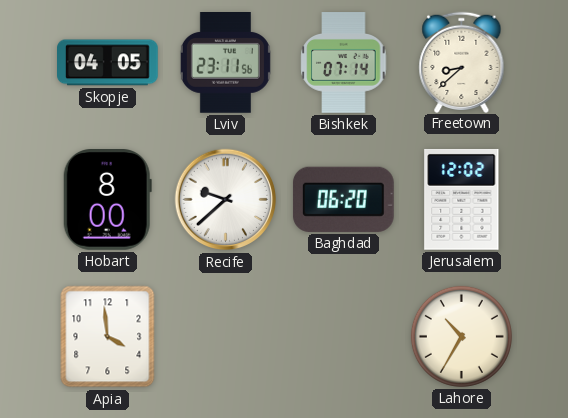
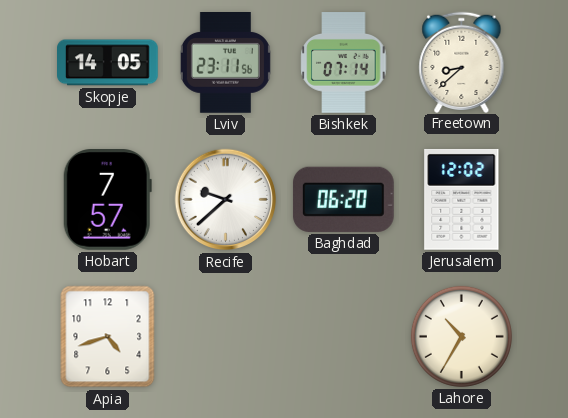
Skopje: 04:05 -> 14:05
Hobart: 8:00 -> 7:57
Apia: 3:59 -> 4:42
